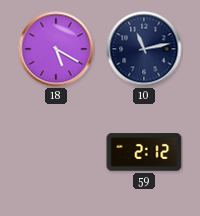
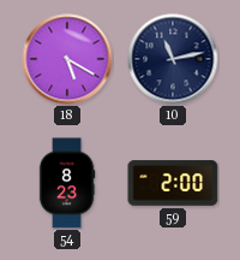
54: none -> 8:23
59: 2:12 -> 2:00
